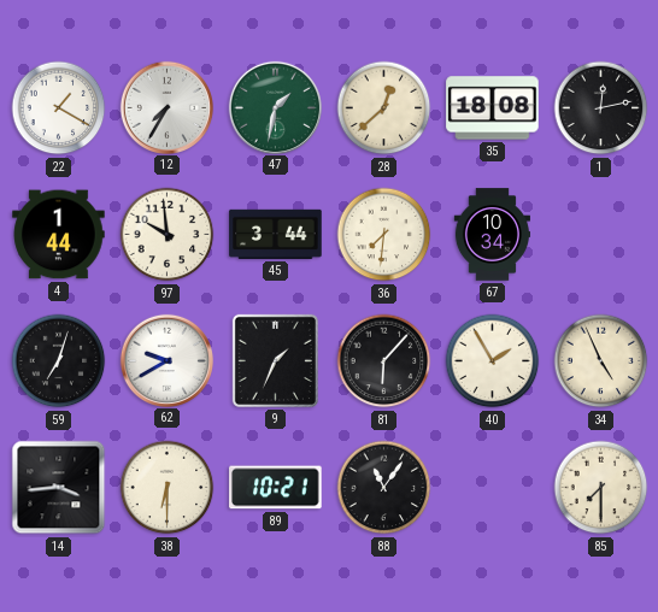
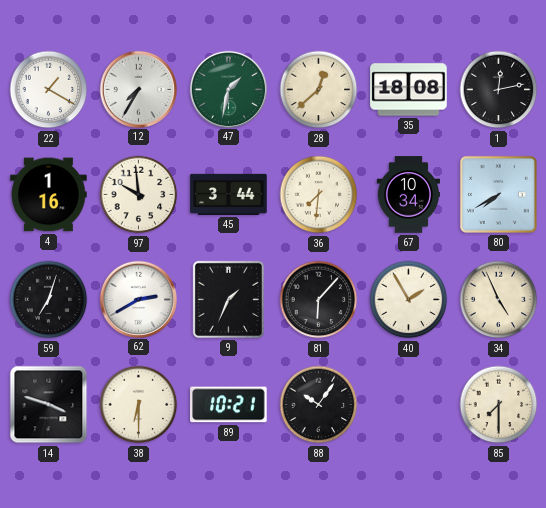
4: 1:44 -> 1:16
80: none -> 7:40
62: 9:40 -> 2:40
14: 3:44 -> 3:48
88: 11:06 -> 10:06
